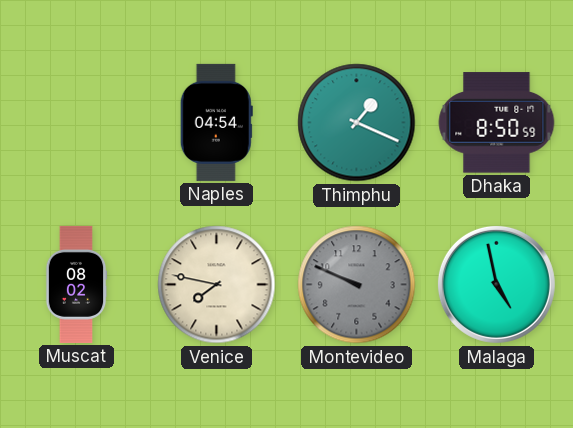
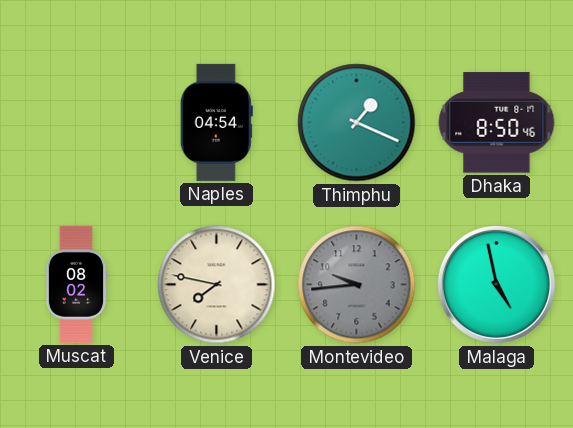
Dhaka: 8:50:59 -> 8:50:46
Montevideo: 9:49 -> 9:44
